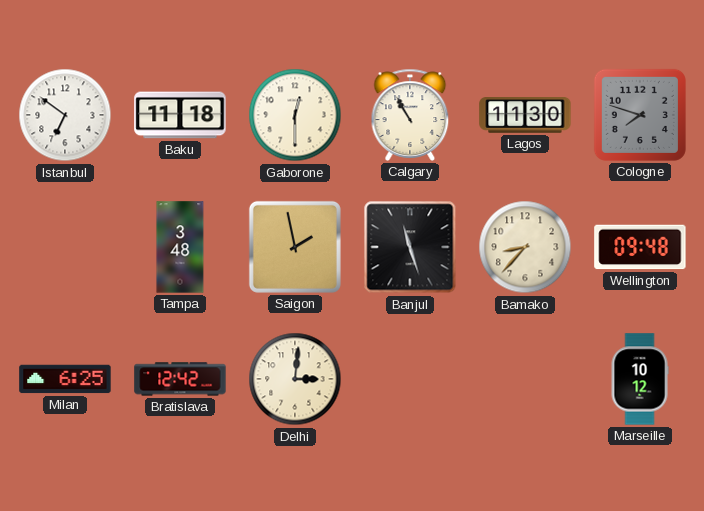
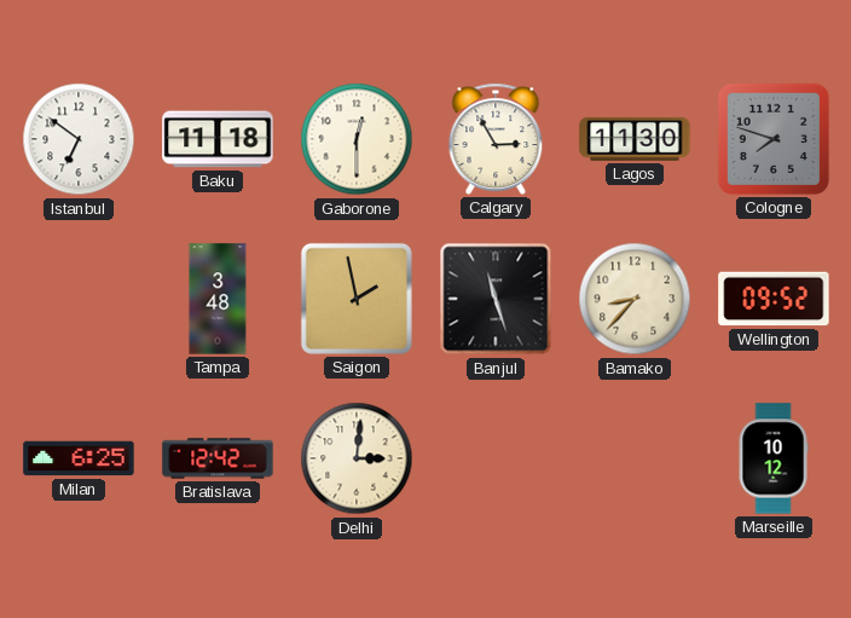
Calgary: 10:55 -> 2:55
Wellington: 09:48 -> 09:52
